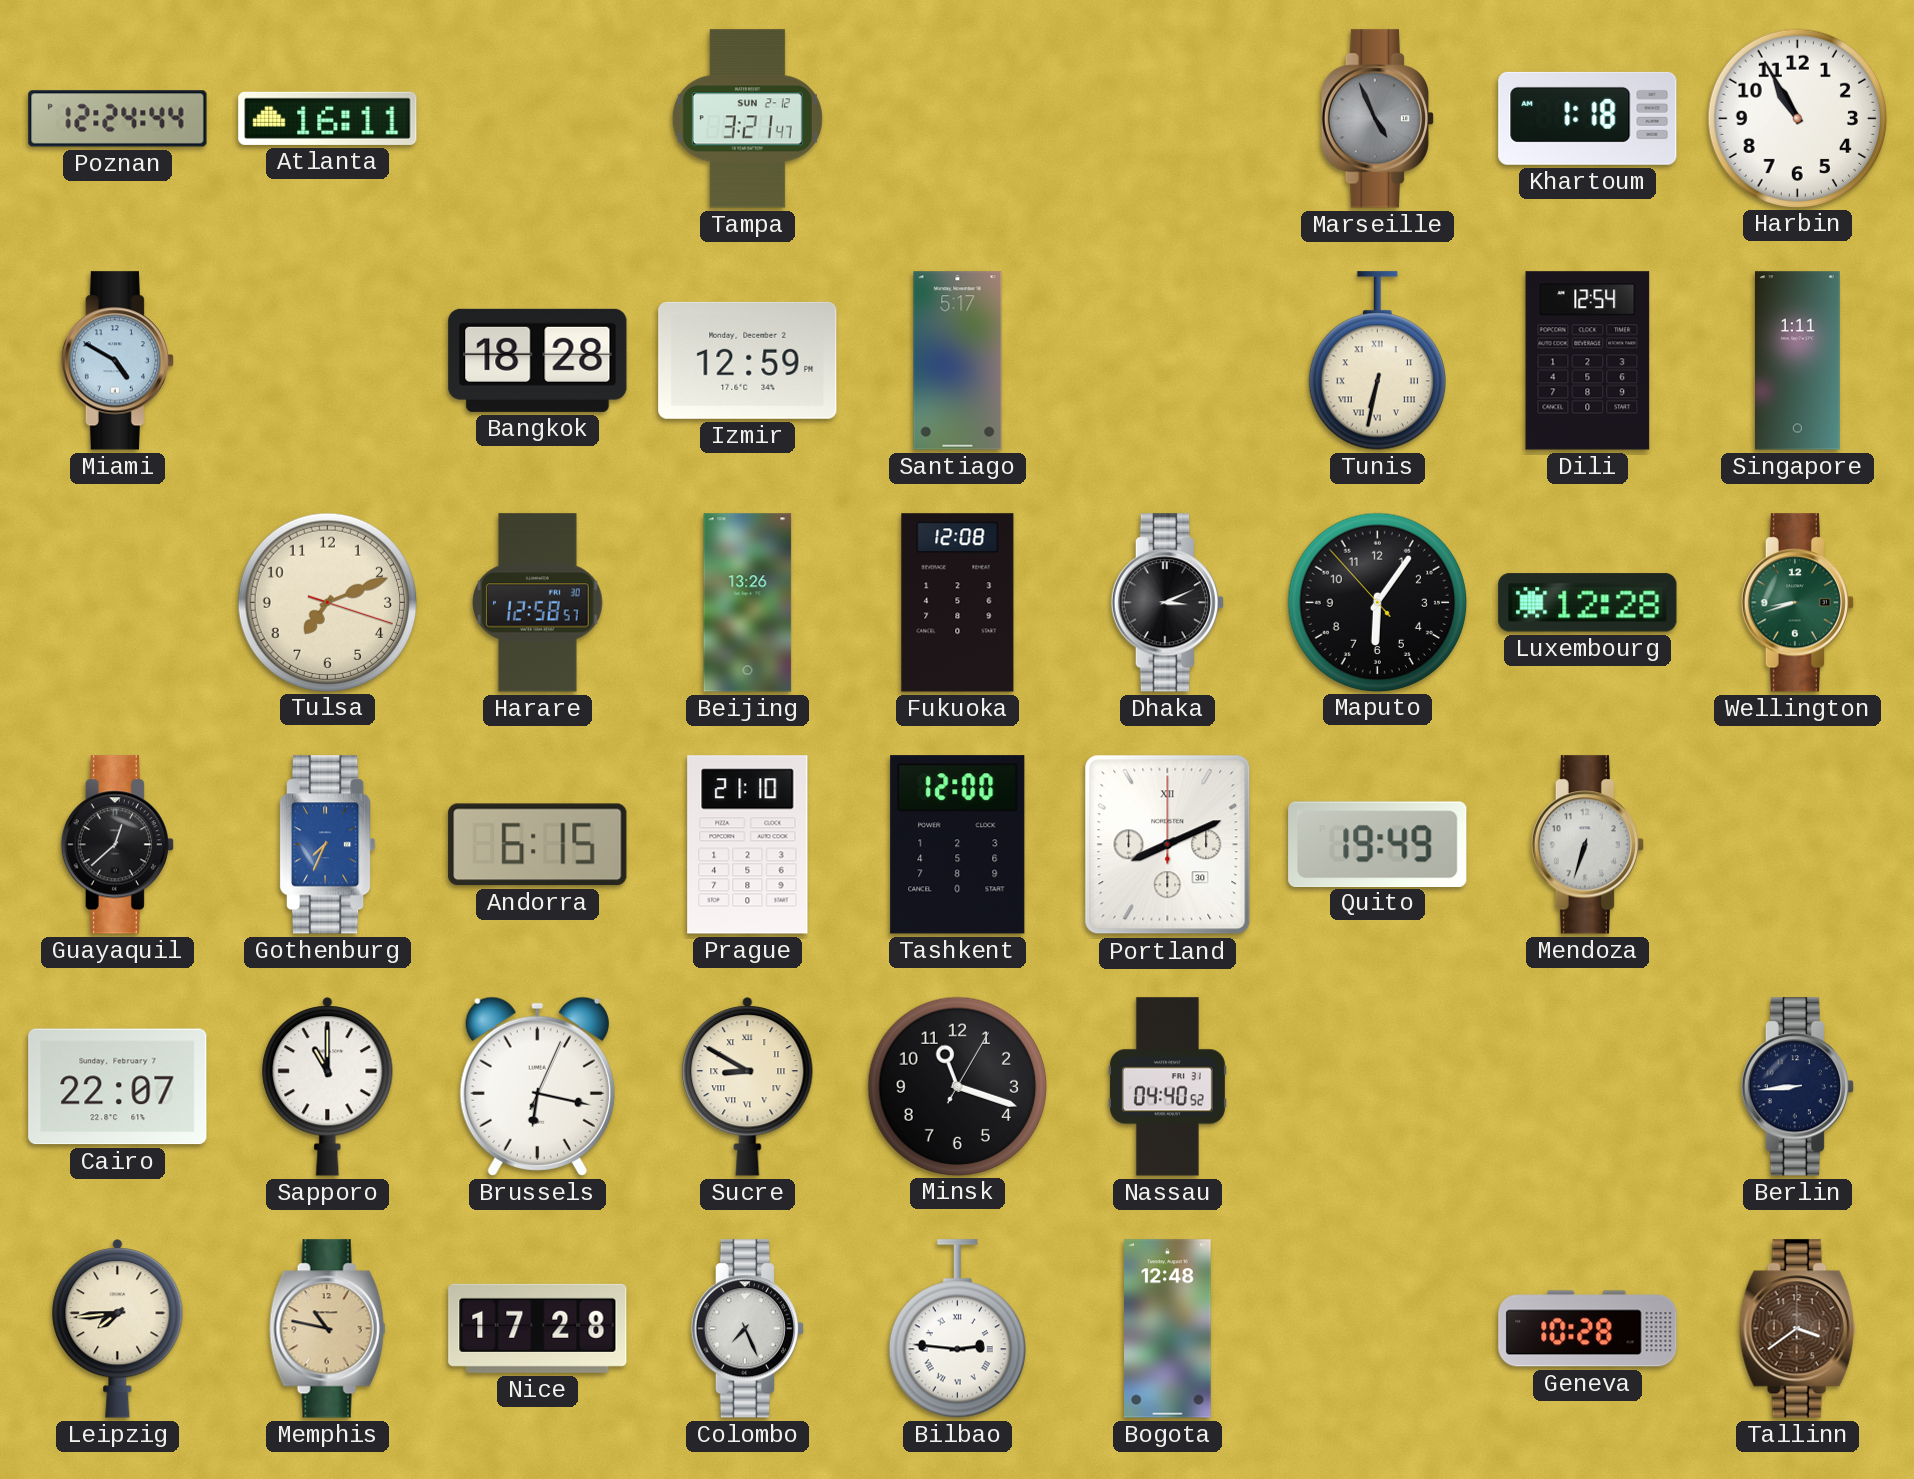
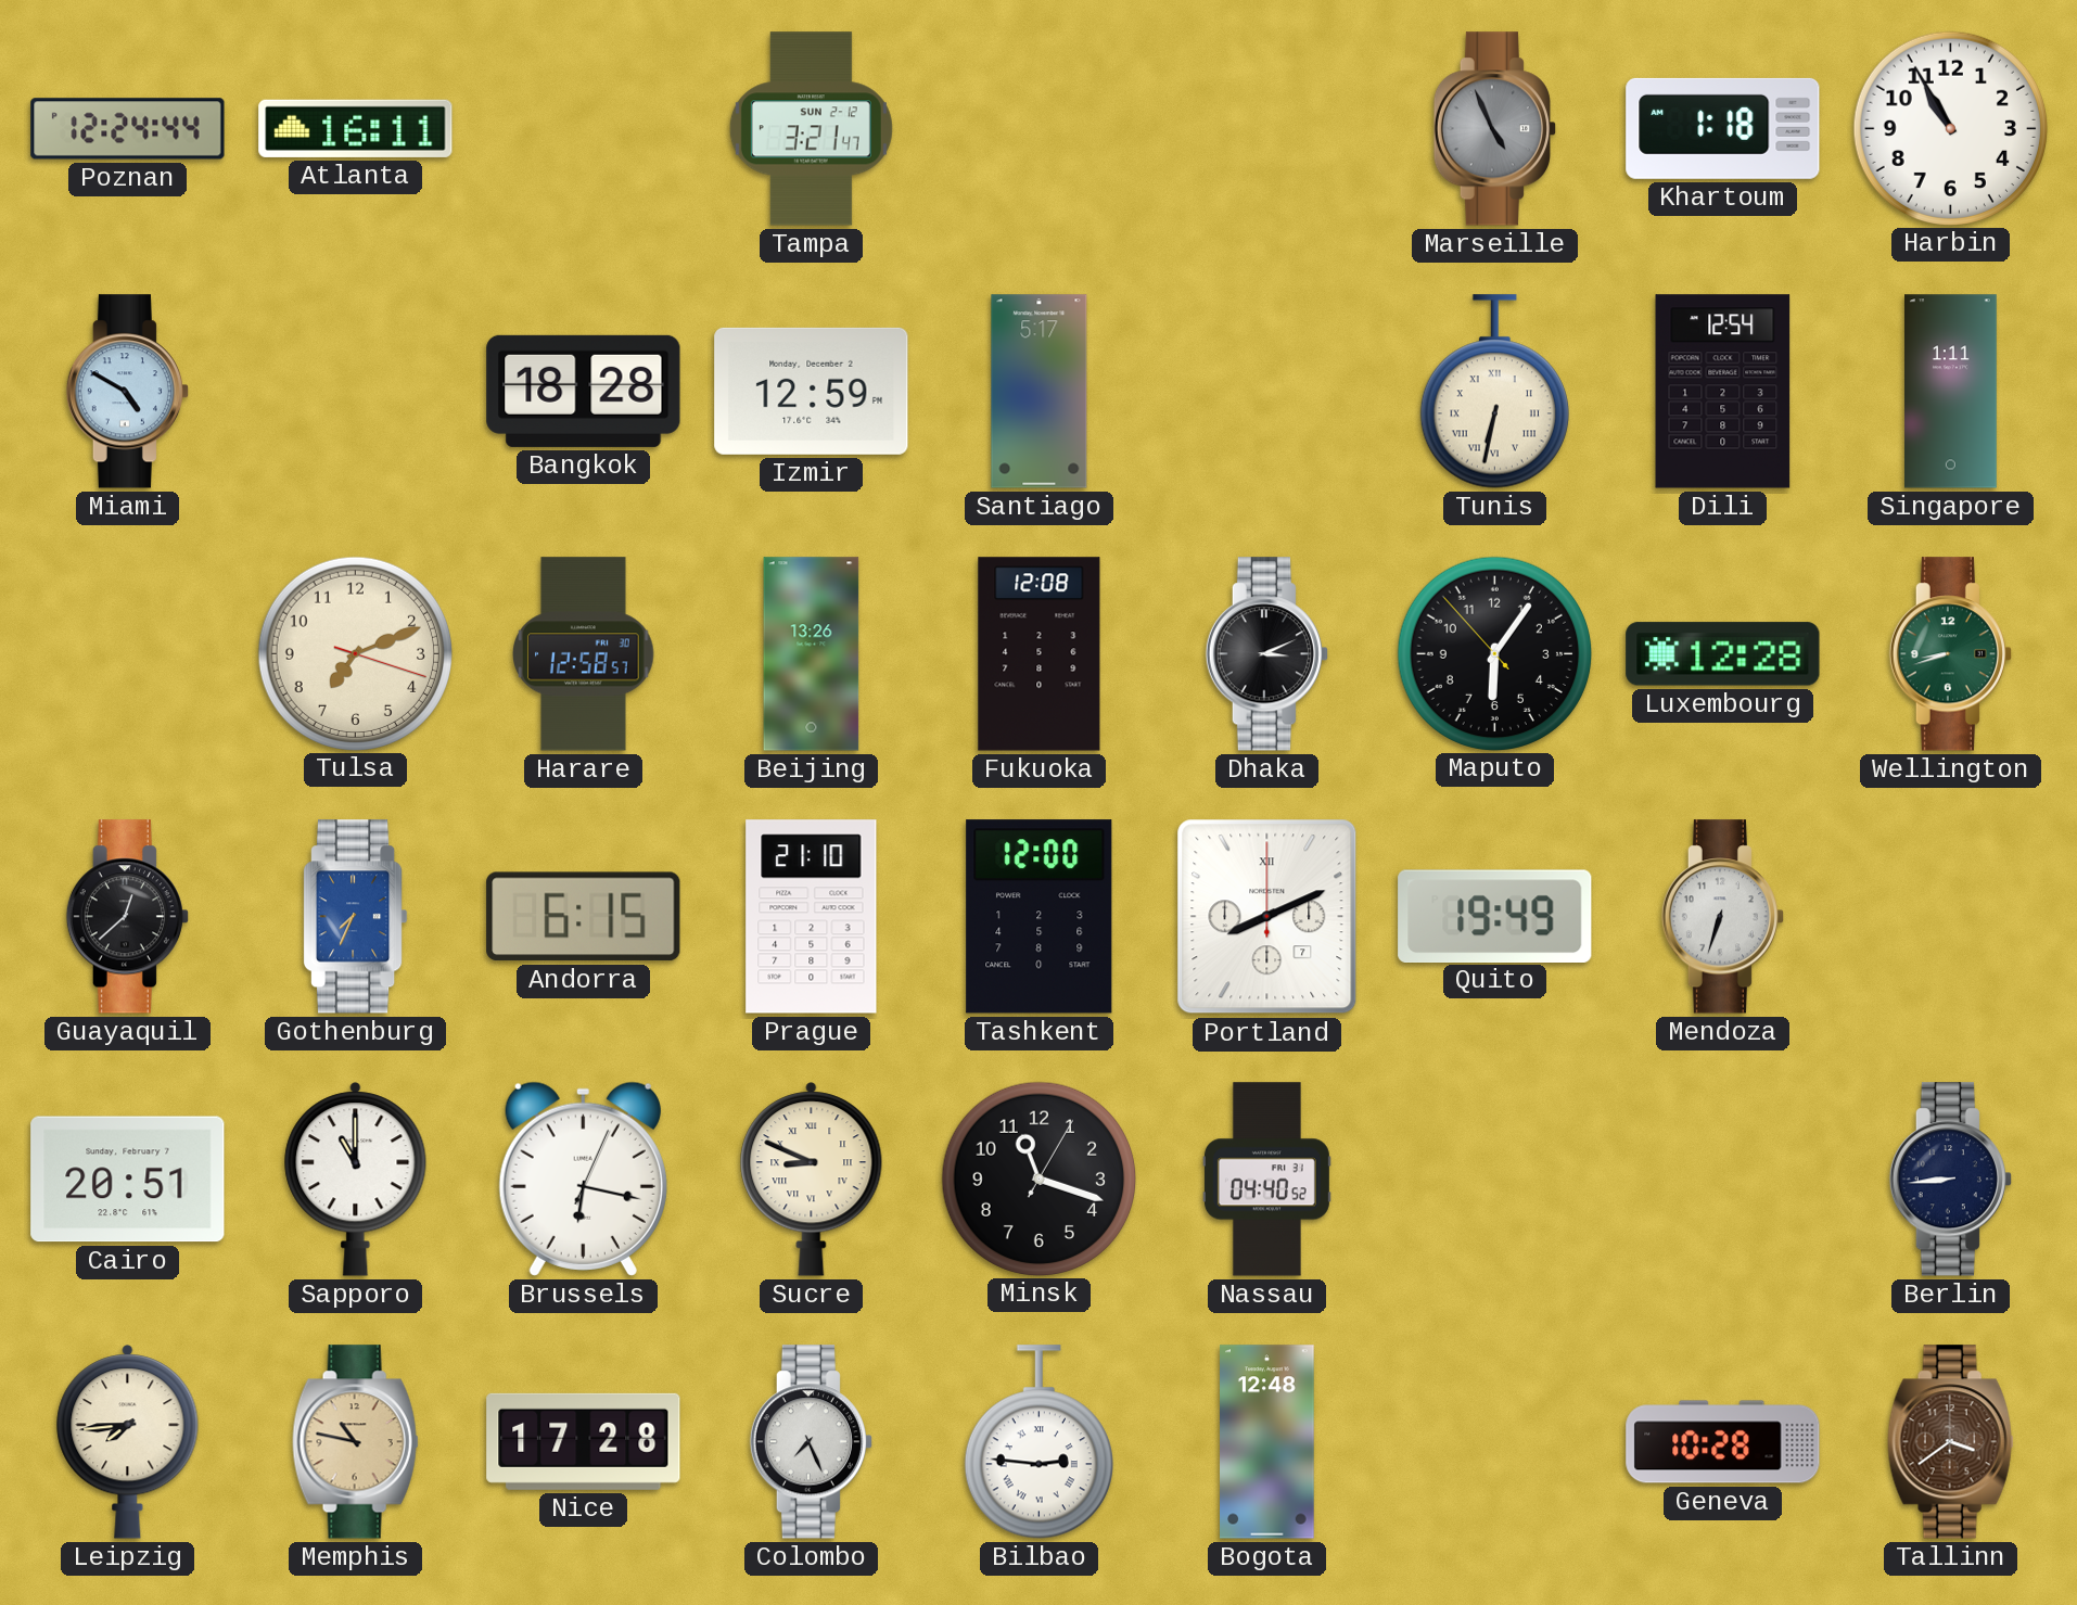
Portland date: 30 -> 7
Cairo: 22:07 -> 20:51
Sucre: 8:50 -> 8:49
